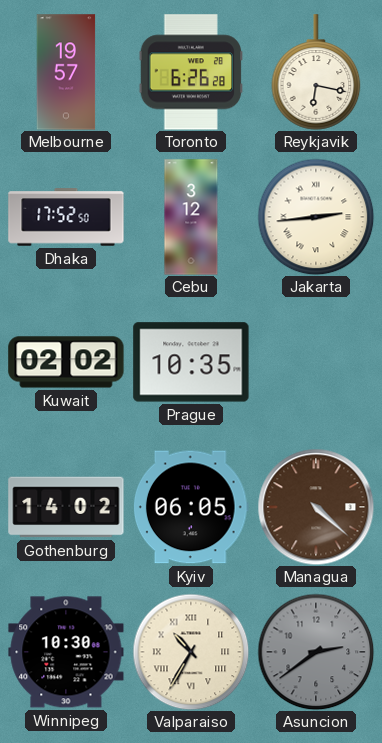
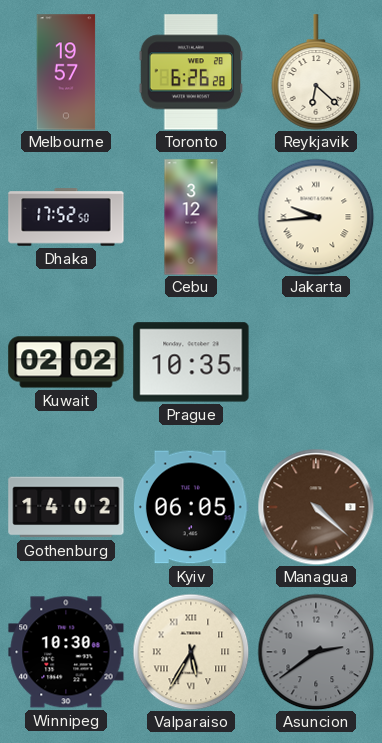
Reykjavik: 6:17 -> 6:22
Jakarta: 2:44 -> 9:44
Valparaiso: 10:35 -> 5:35
